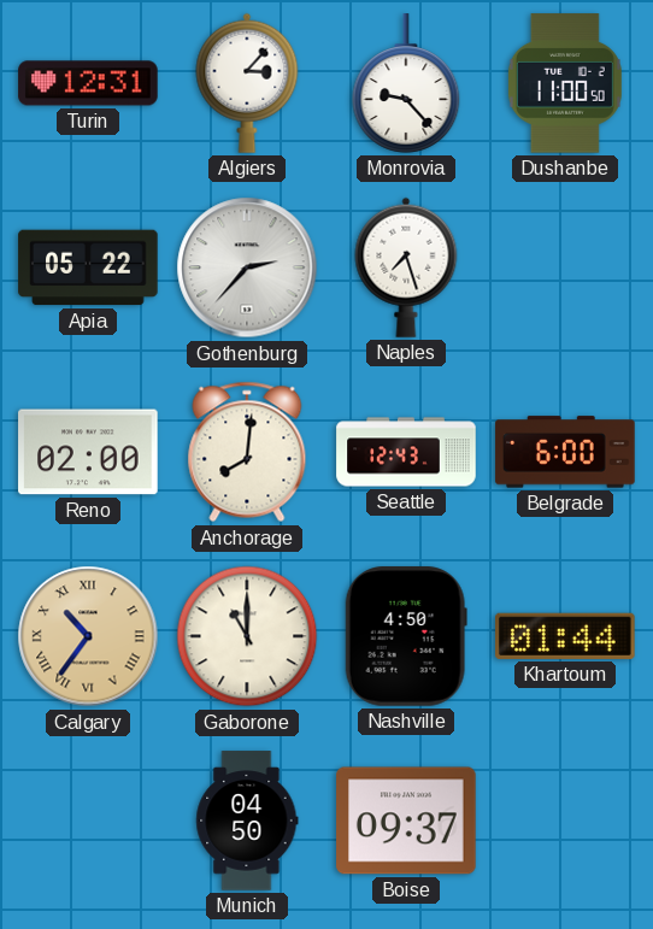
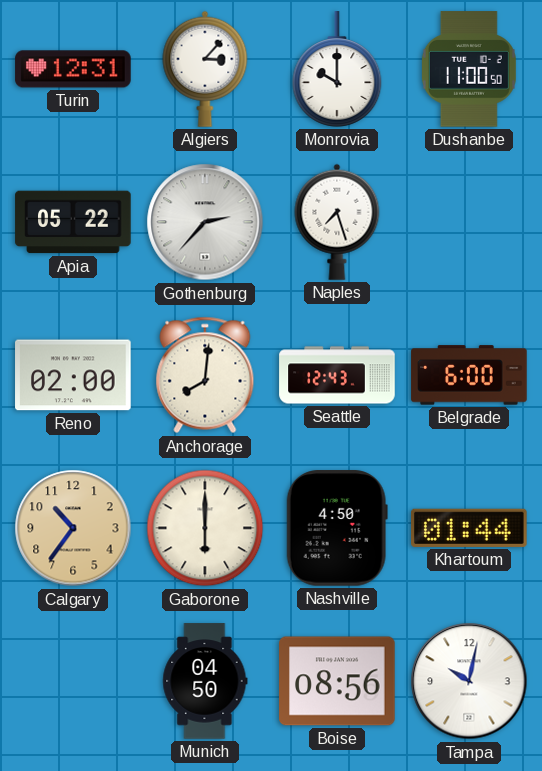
Monrovia: 9:23 -> 10:00
Calgary numerals: Roman -> Arabic
Gaborone: 11:00 -> 6:00
Boise: 09:37 -> 08:56
Tampa: none -> 10:02
